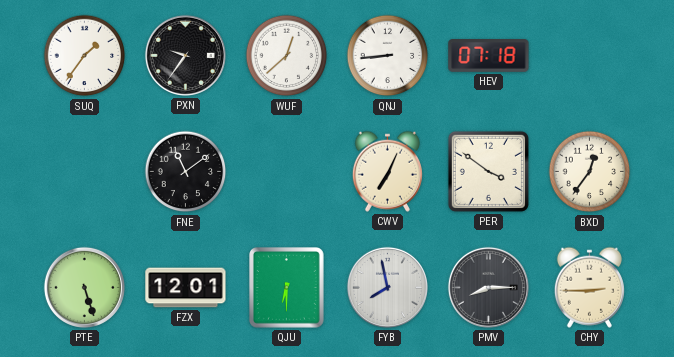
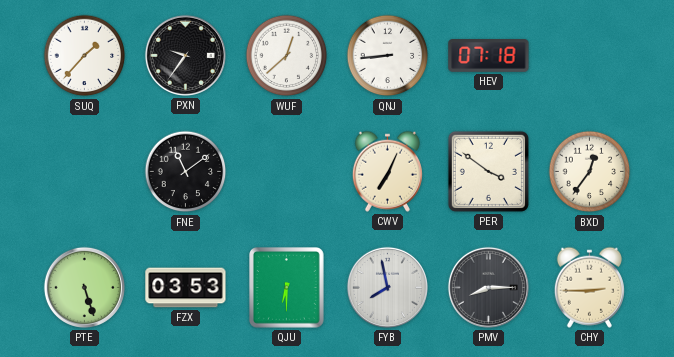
SUQ: 1:36 -> 1:37
FZX: 12:01 -> 03:53
